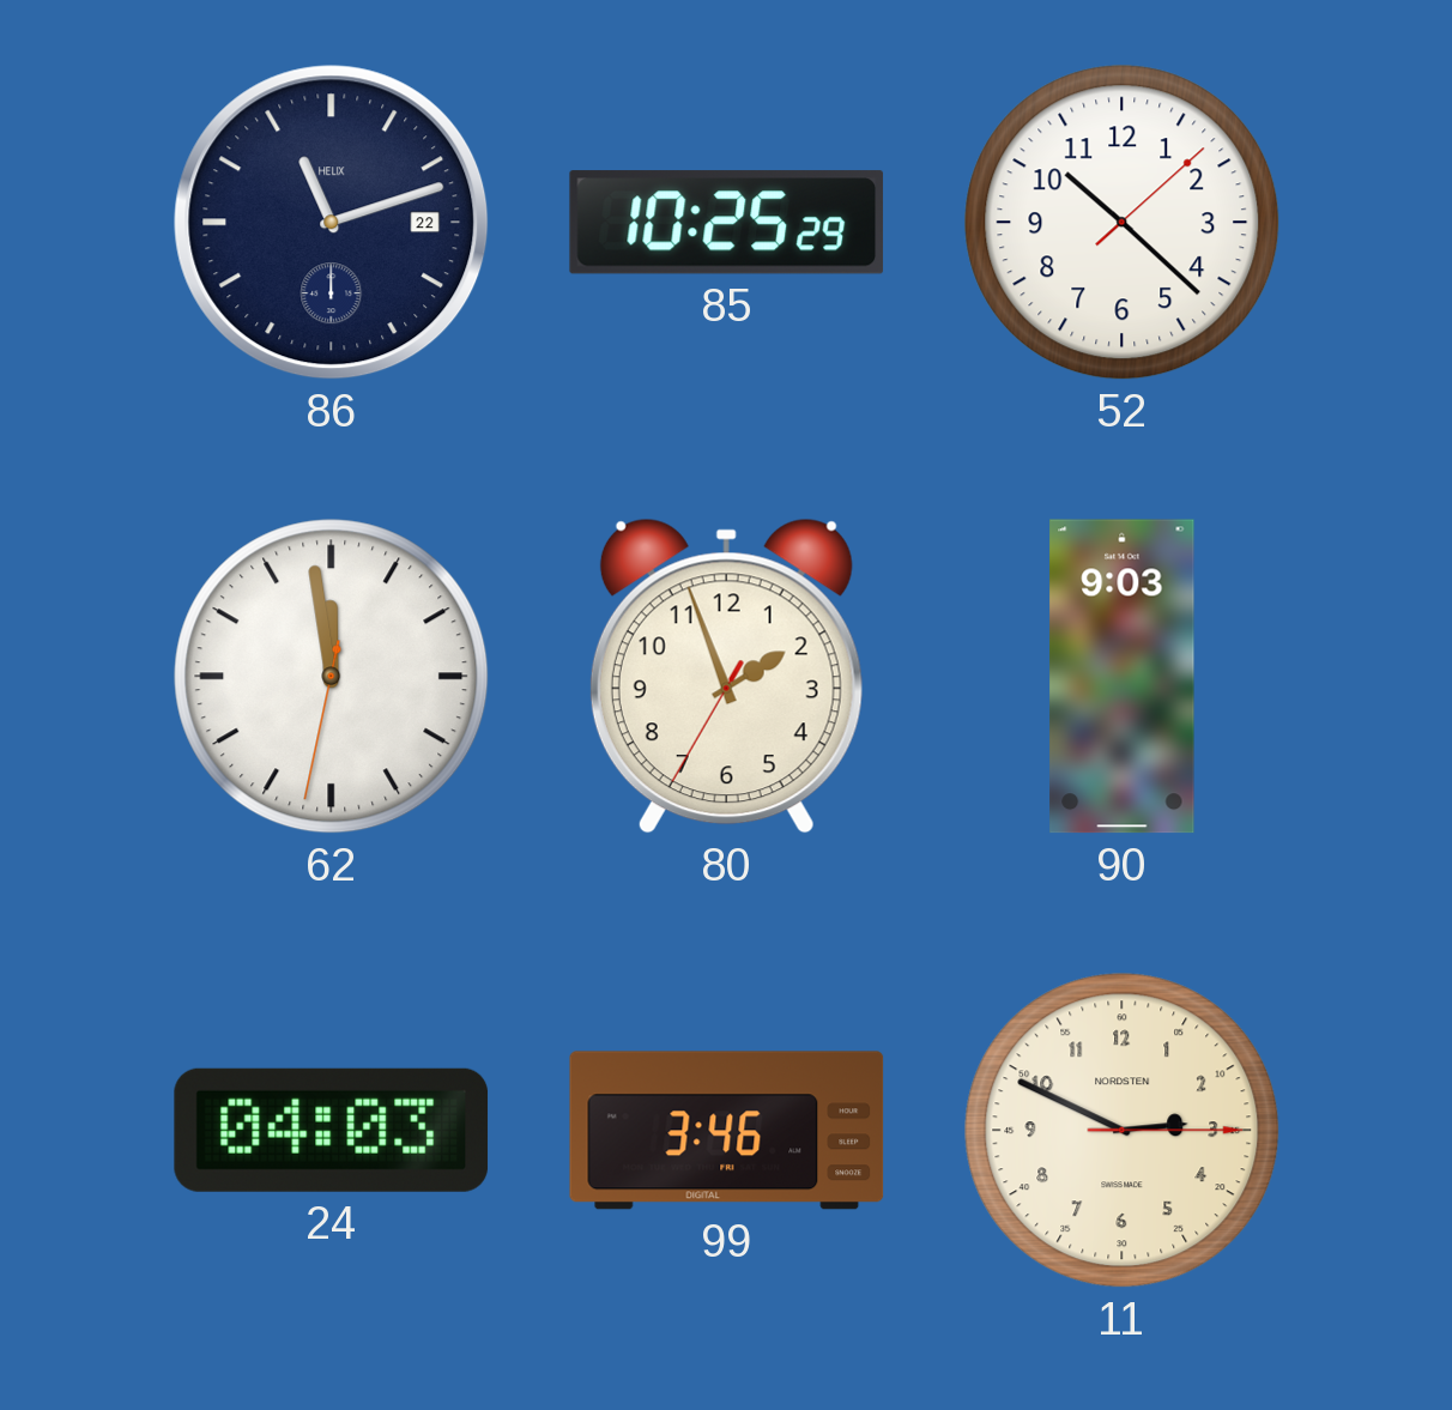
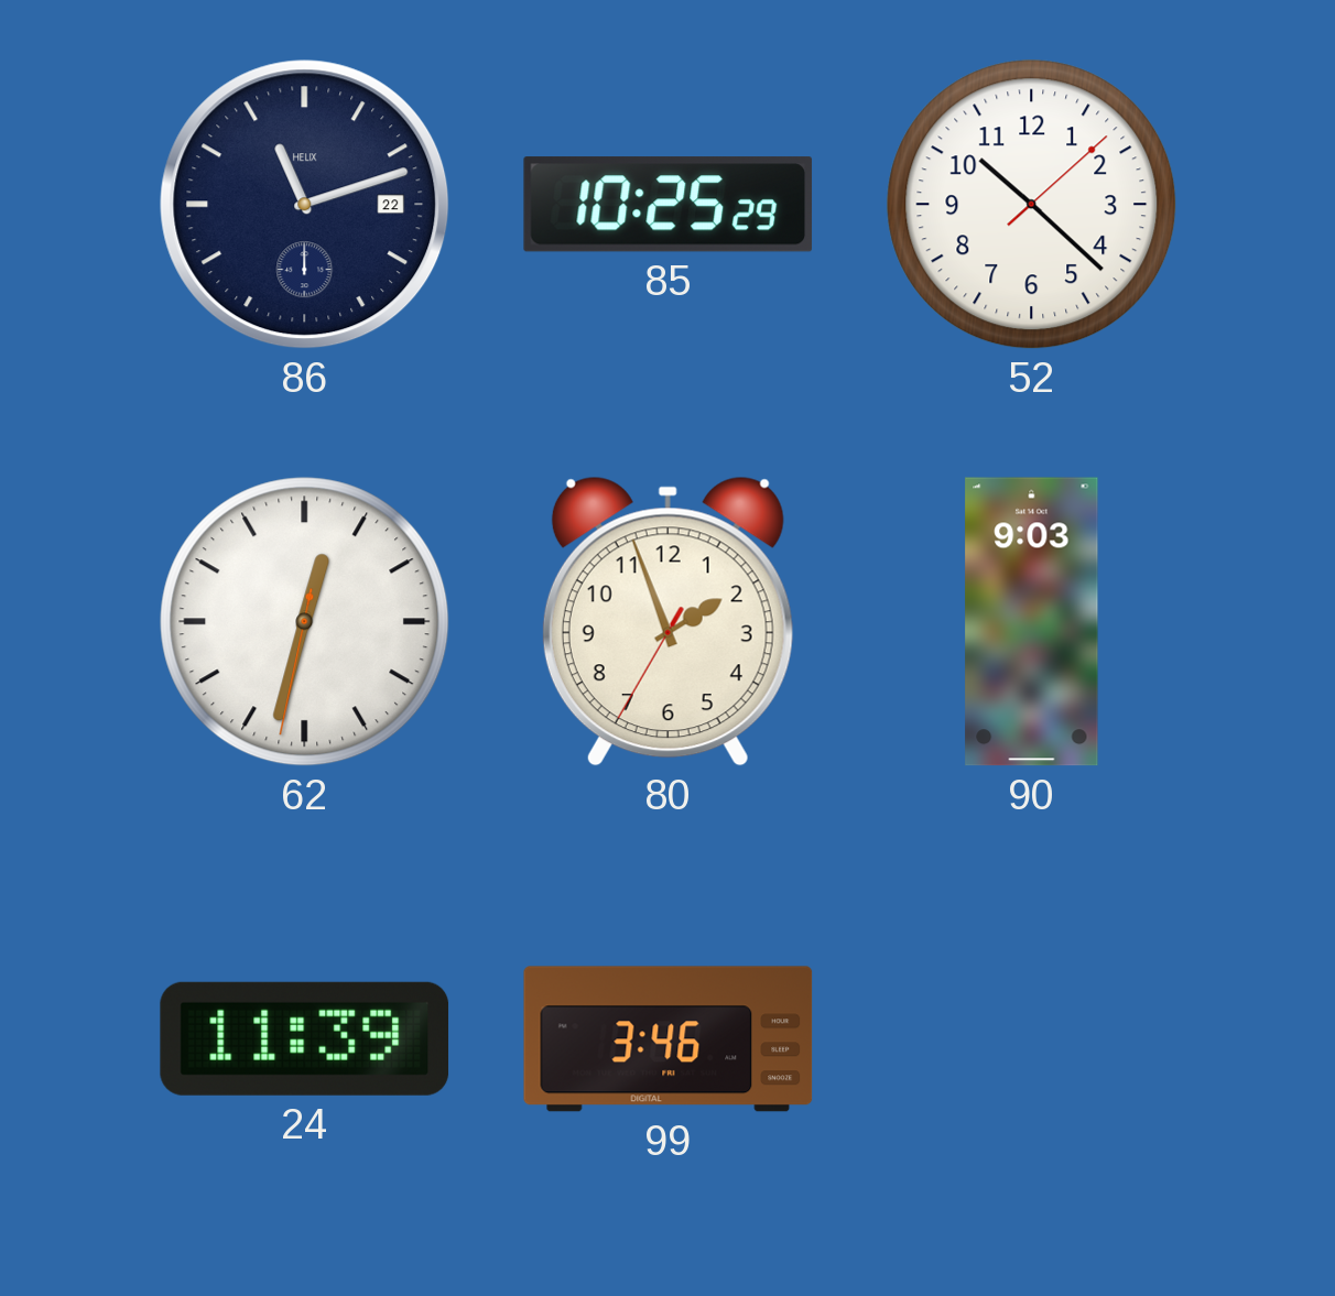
62: 11:58 -> 12:32
24: 04:03 -> 11:39
11: 2:49 -> none
